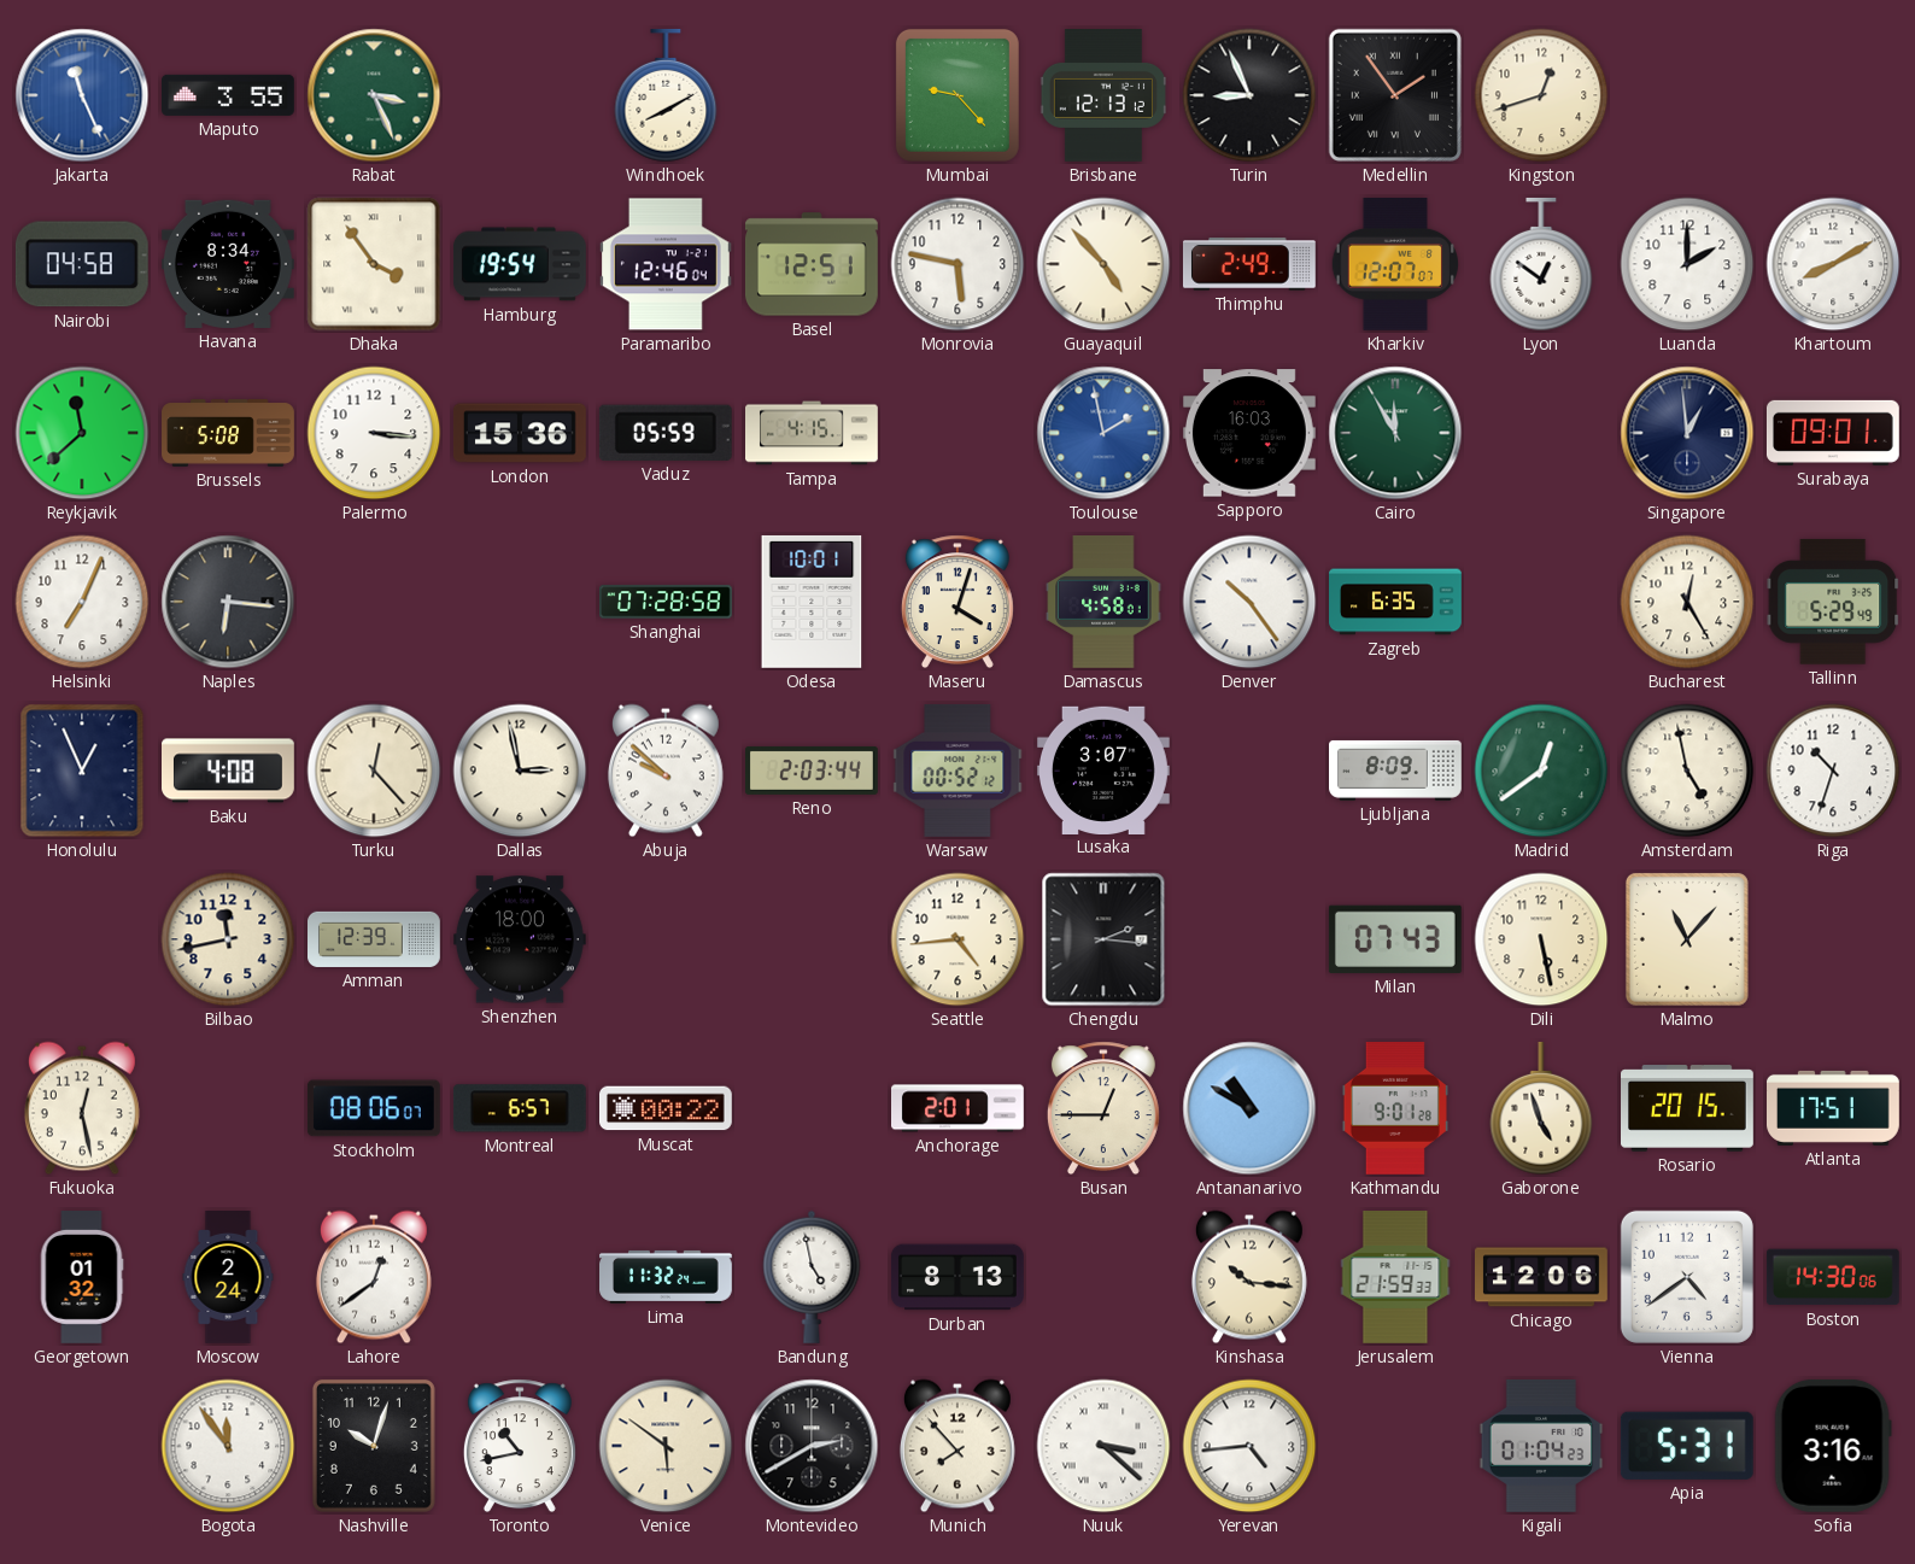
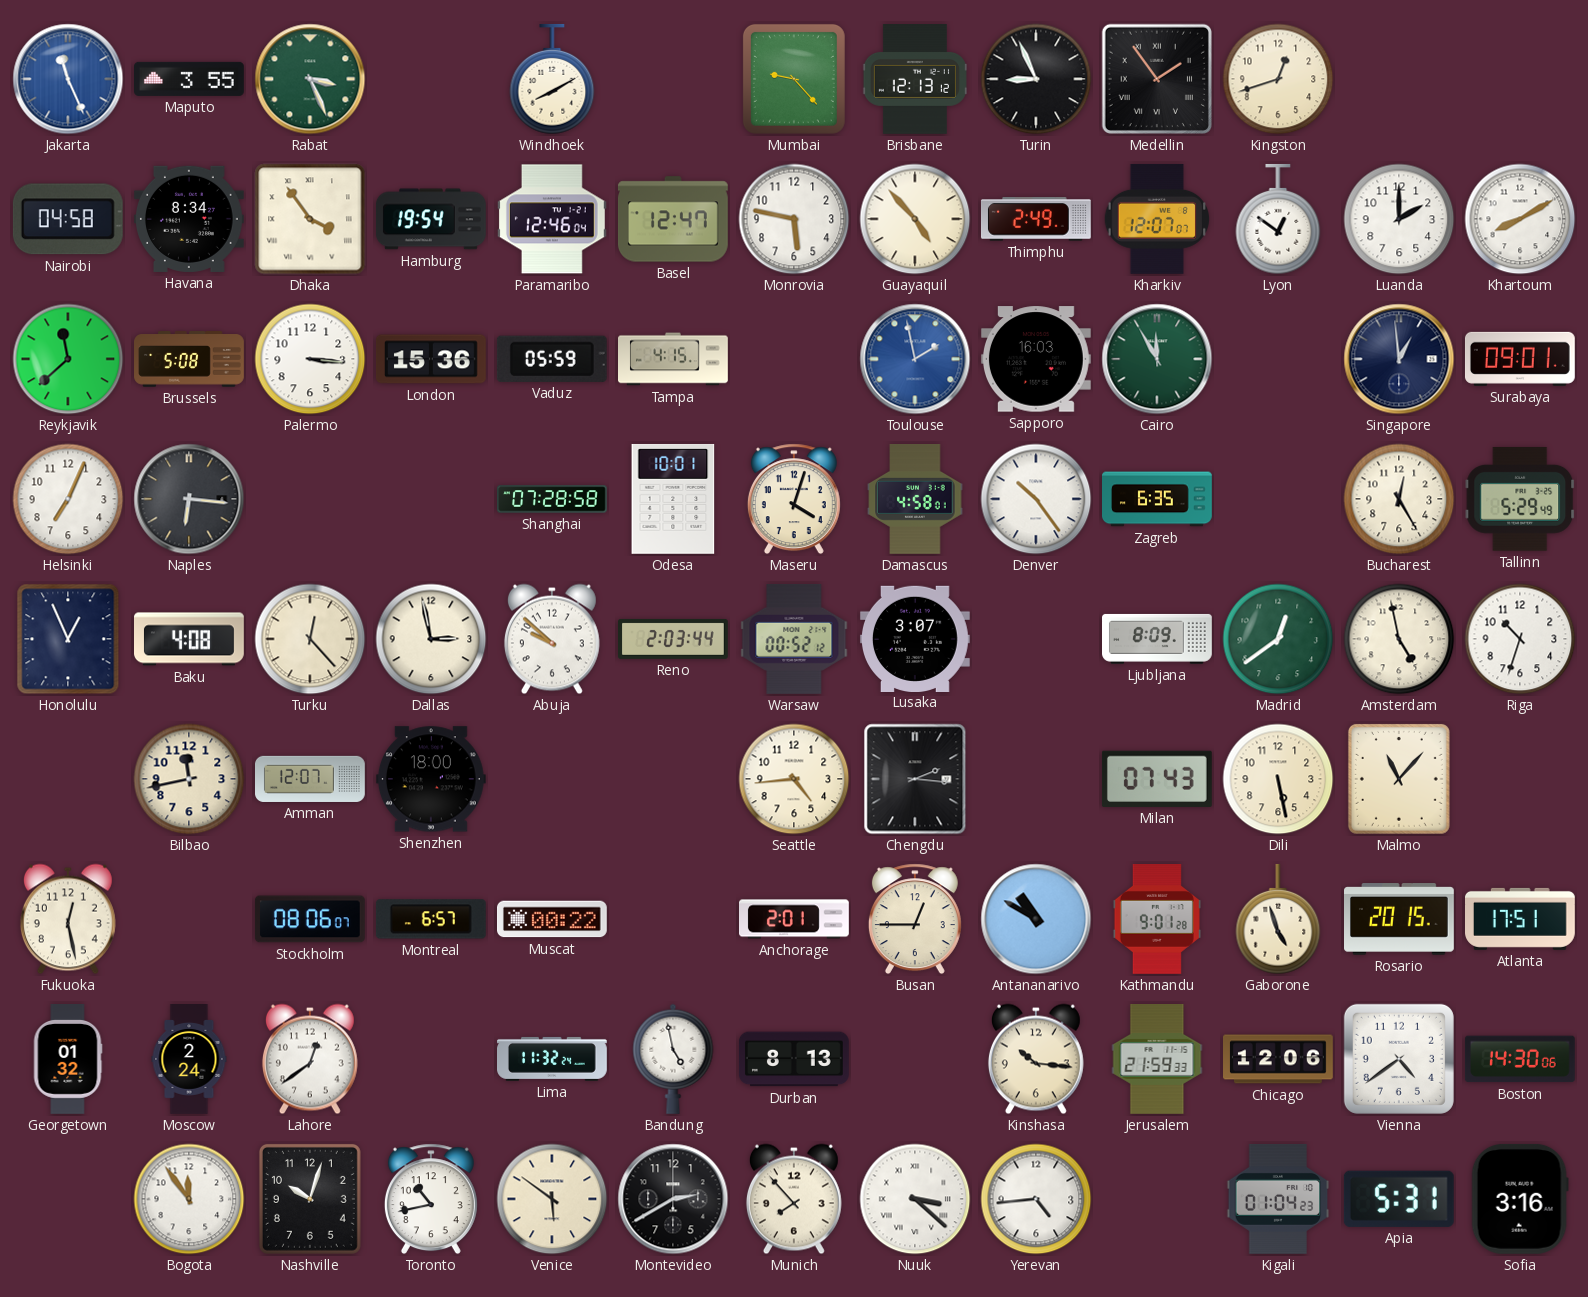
Basel: 12:51 -> 12:47
Amman: 12:39 -> 12:07
